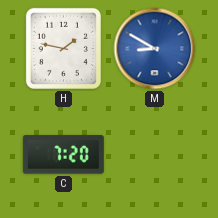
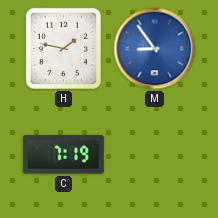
M: 8:50 -> 8:54
C: 7:20 -> 7:19
